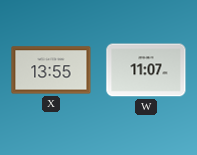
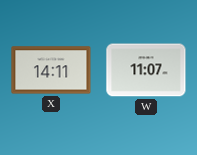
X: 13:55 -> 14:11
